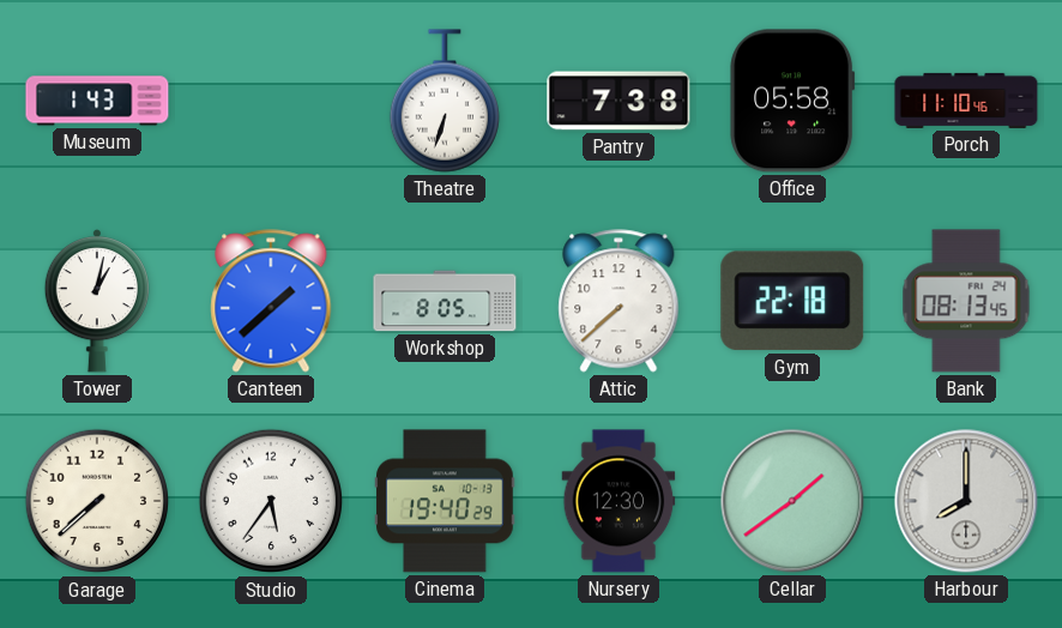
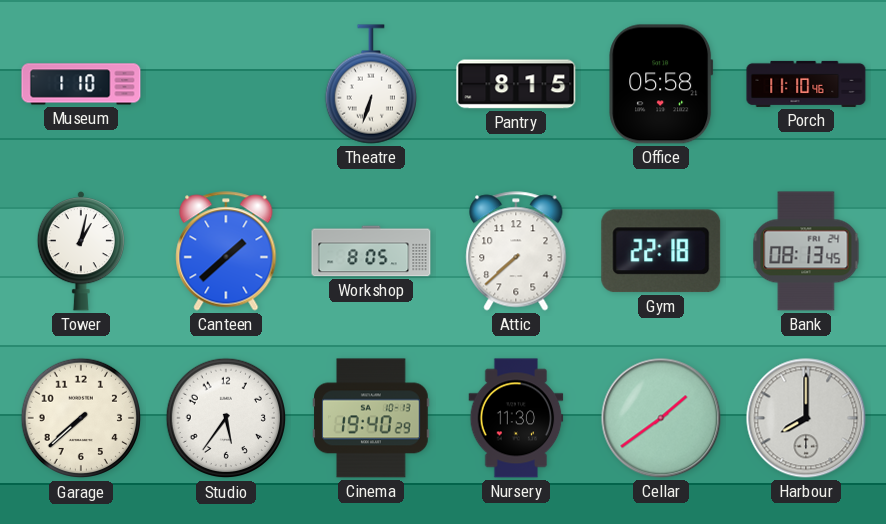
Museum: 1:43 -> 1:10
Pantry: 7:38 -> 8:15
Nursery: 12:30 -> 11:30
